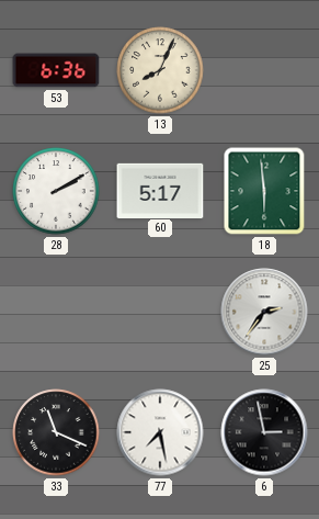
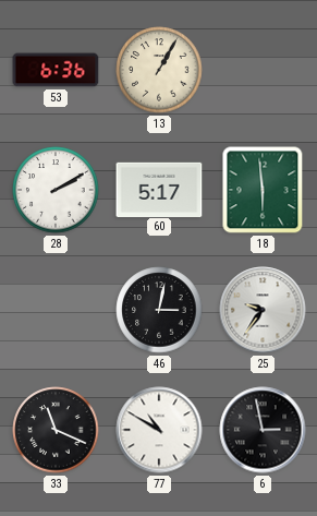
13: 8:04 -> 1:05
46: none -> 3:02
25: 2:36 -> 9:36
77: 7:28 -> 10:50
